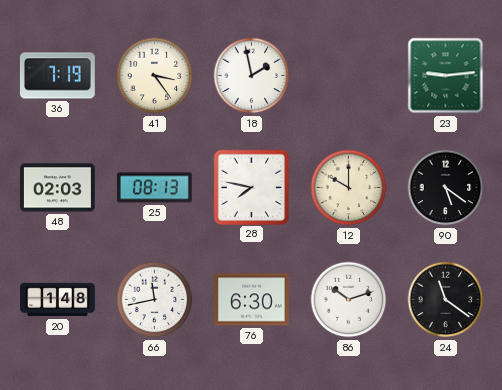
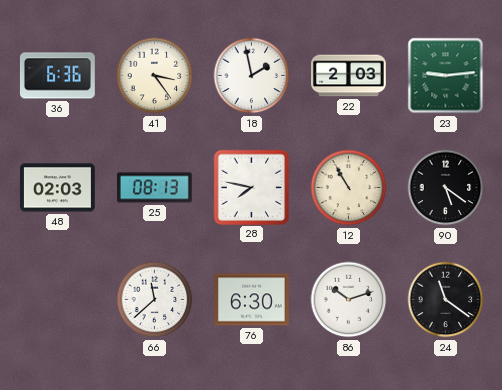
36: 7:19 -> 6:36
22: none -> 2:03
12: 10:00 -> 10:55
20: 1:48 -> none
66: 11:43 -> 11:38
